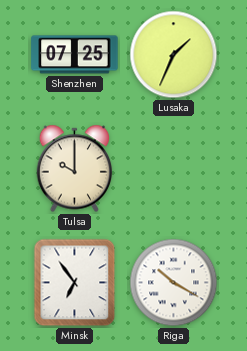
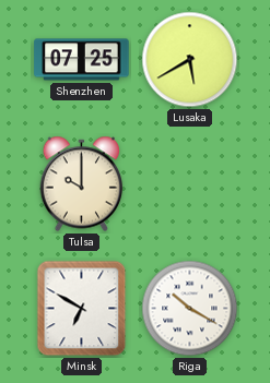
Lusaka: 1:34 -> 5:40
Minsk: 6:54 -> 6:50
